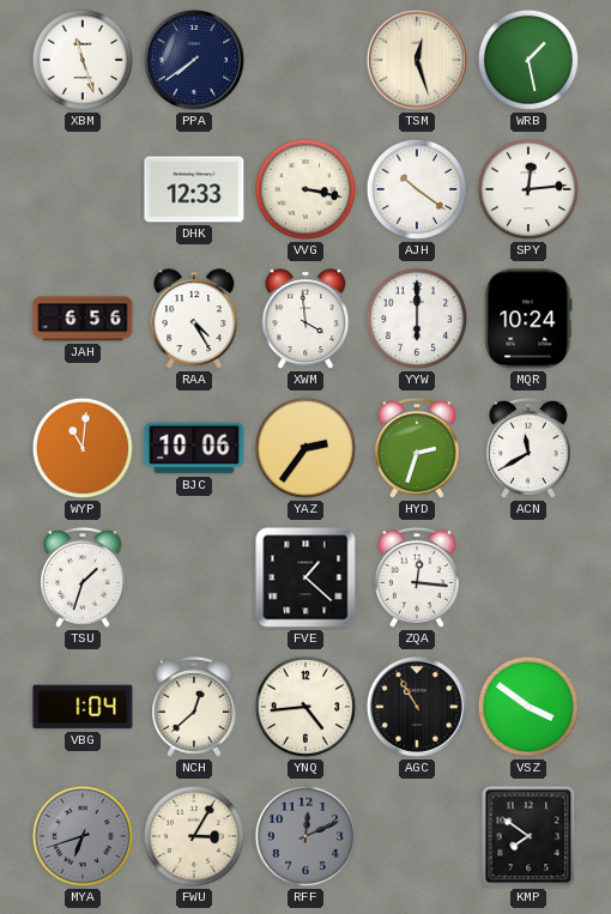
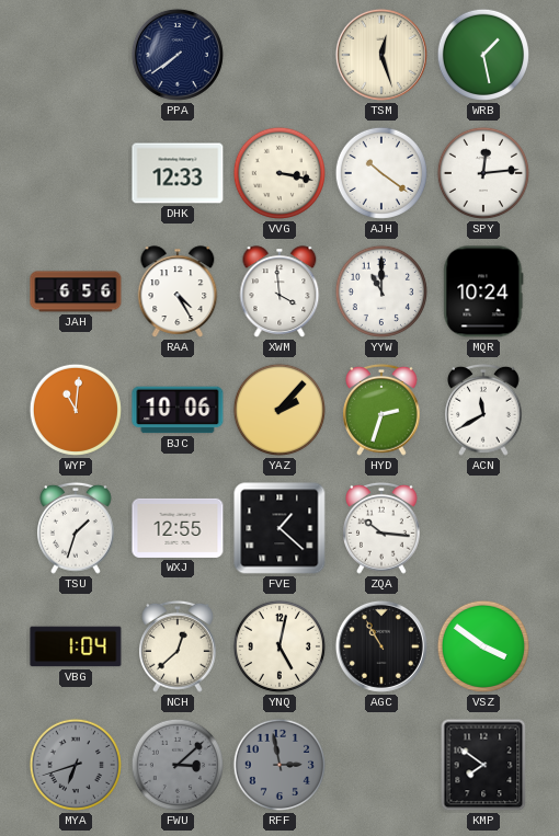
XBM: 11:27 -> none
YYW: 6:00 -> 11:00
YAZ: 2:36 -> 2:07
WXJ: none -> 12:55
ZQA: 12:16 -> 10:16
YNQ: 4:44 -> 5:02
FWU: 3:05 -> 3:08
FWU dial: cream -> grey
RFF: 12:11 -> 2:58
